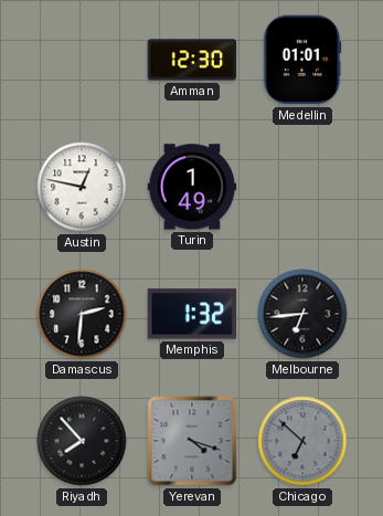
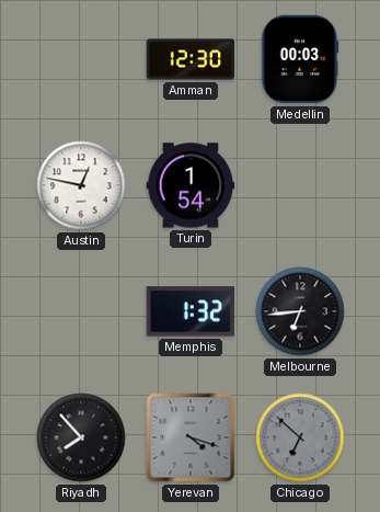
Medellin: 01:01 -> 00:03
Turin: 1:49 -> 1:54
Damascus: 2:31 -> none
